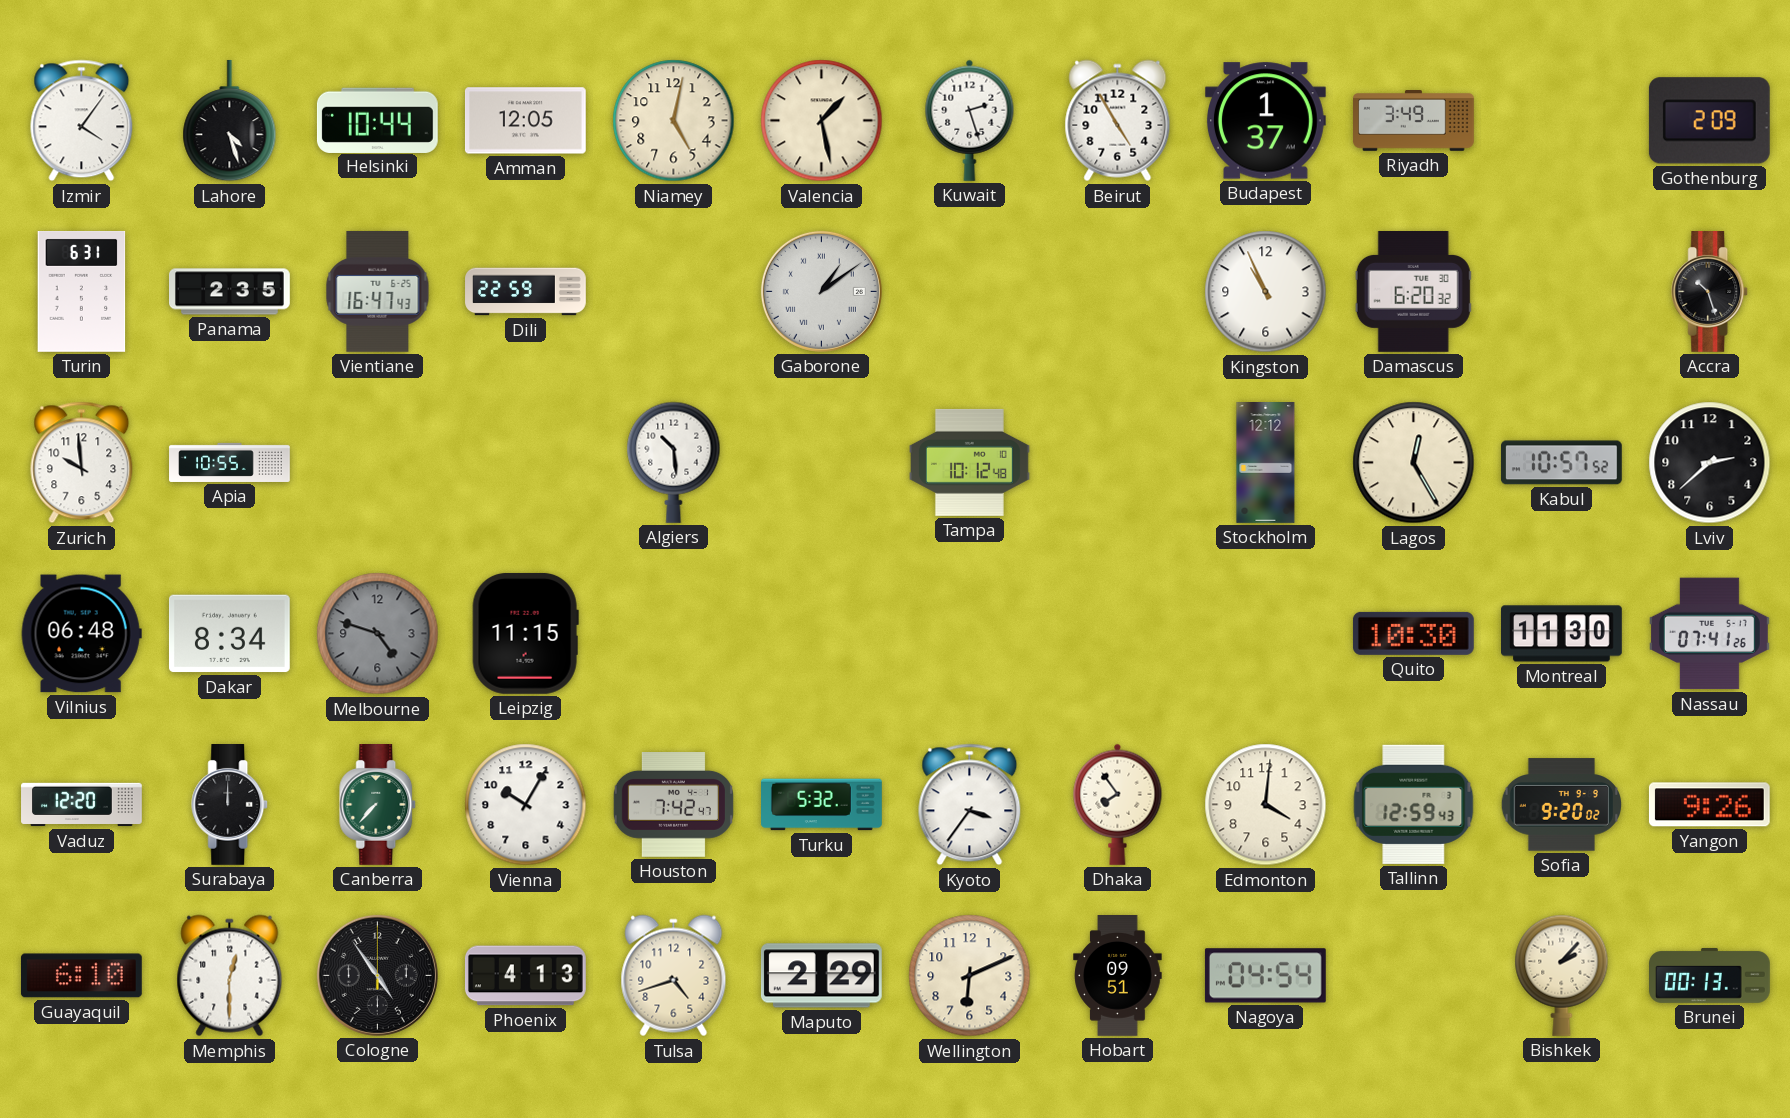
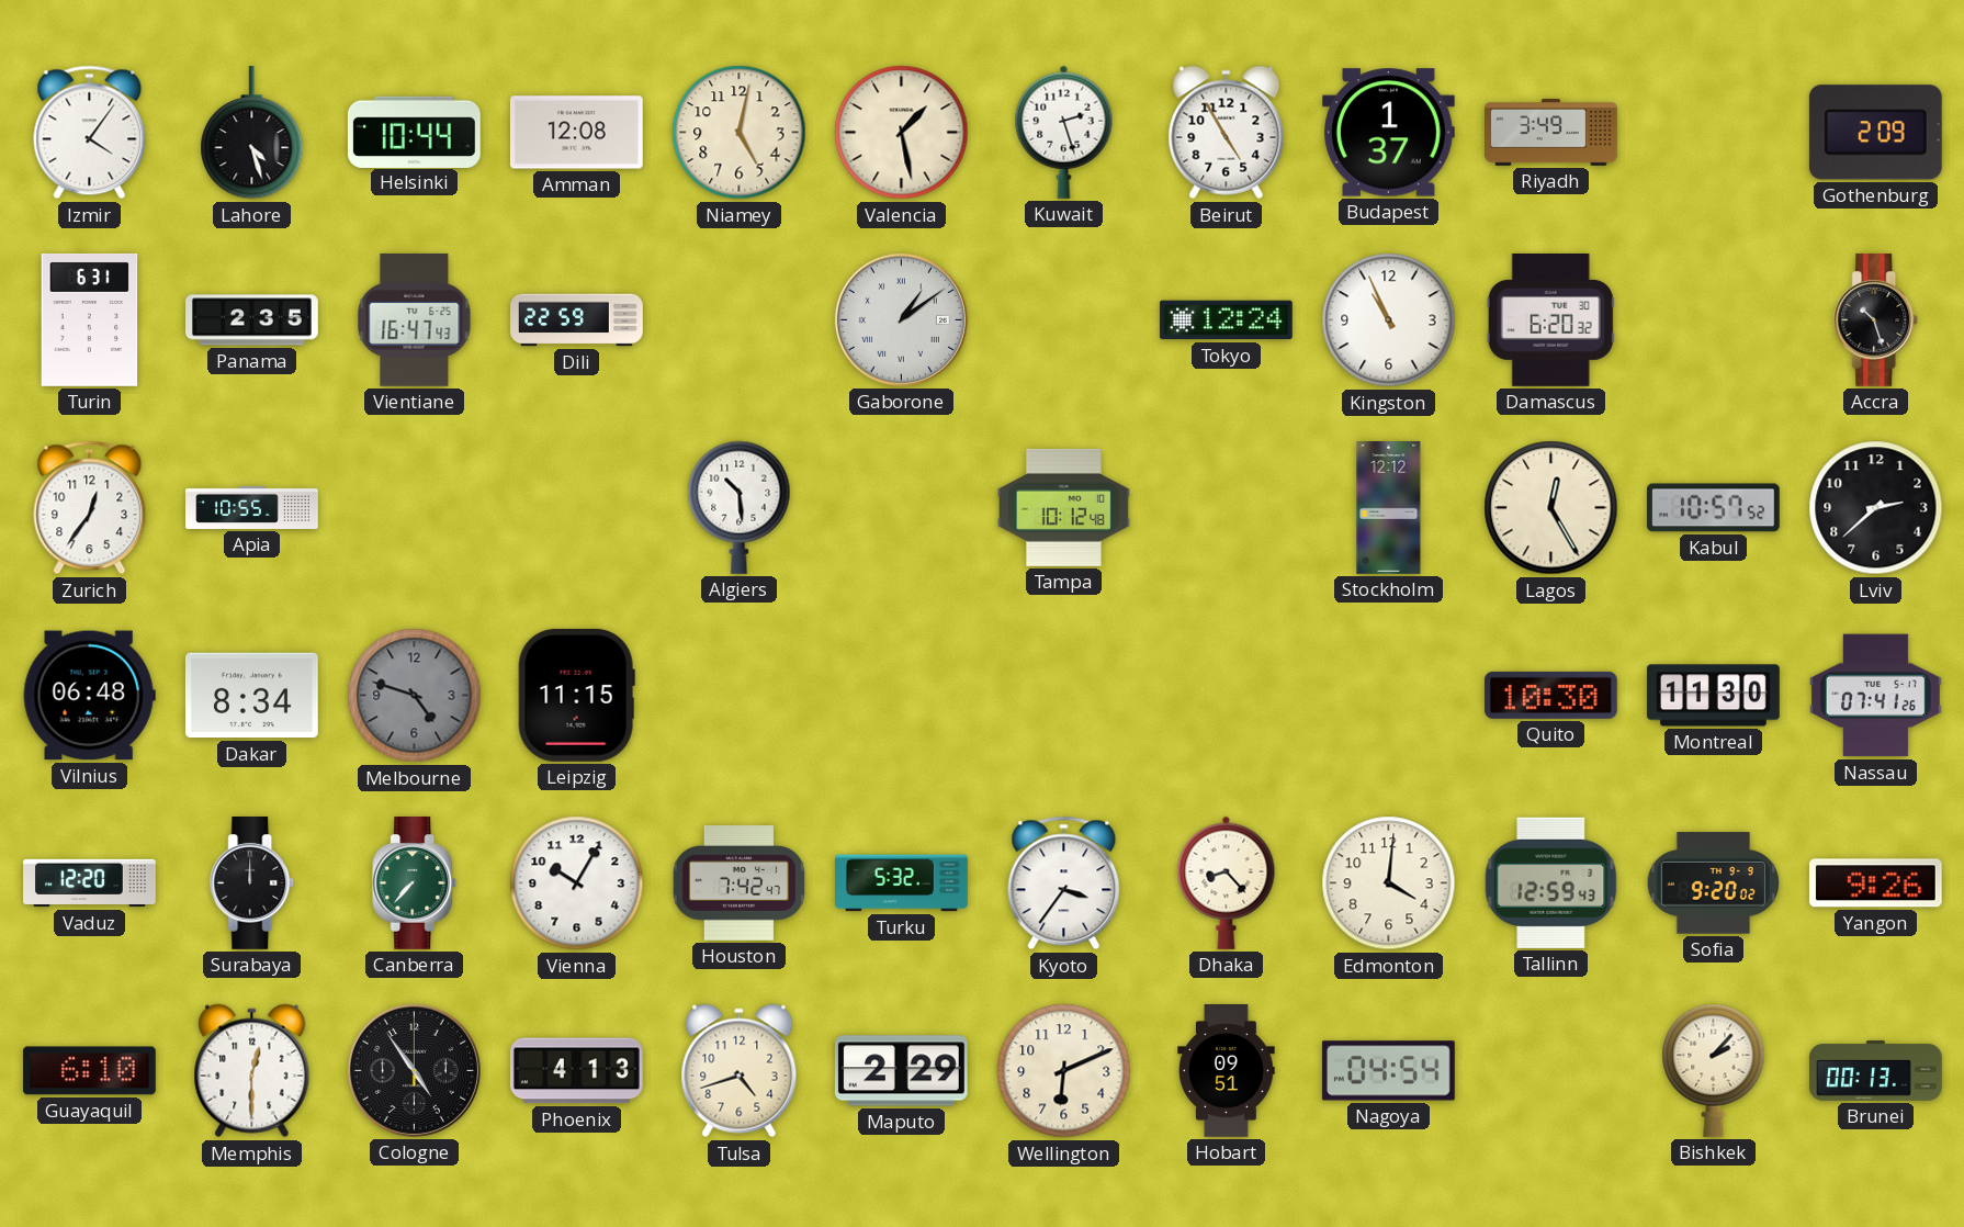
Amman: 12:05 -> 12:08
Tokyo: none -> 12:24
Zurich: 9:59 -> 12:36
Dhaka: 7:54 -> 8:23
